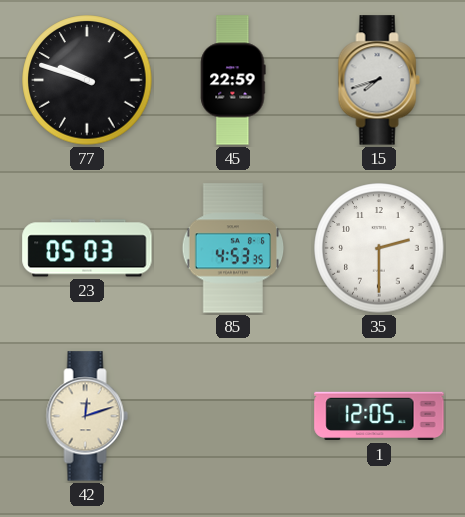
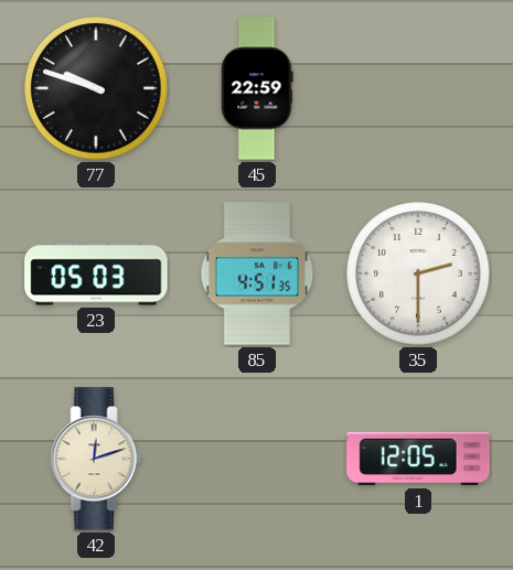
15: 7:42 -> none
85: 4:53 -> 4:51
